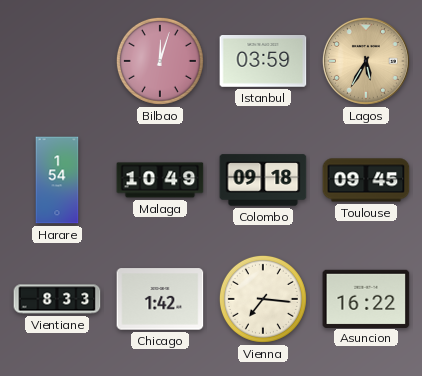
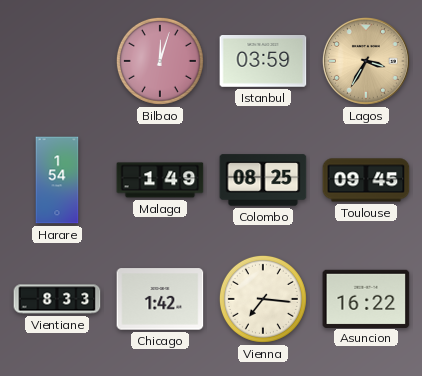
Lagos: 5:35 -> 3:35
Malaga: 10:49 -> 1:49
Colombo: 09:18 -> 08:25
